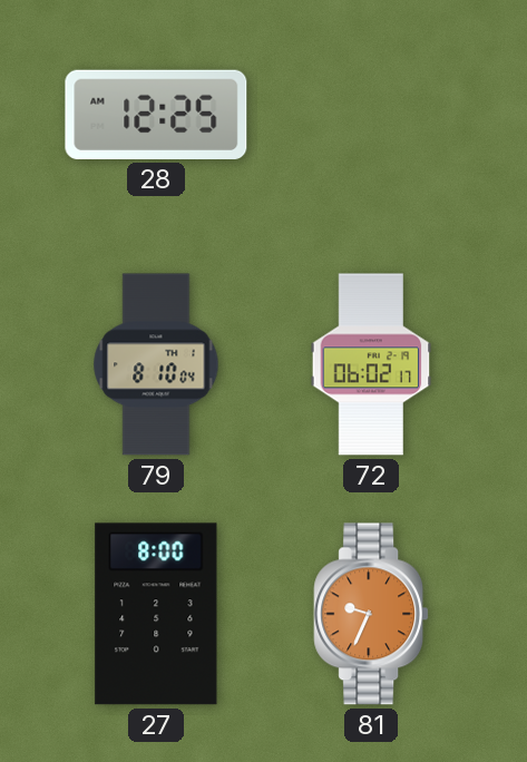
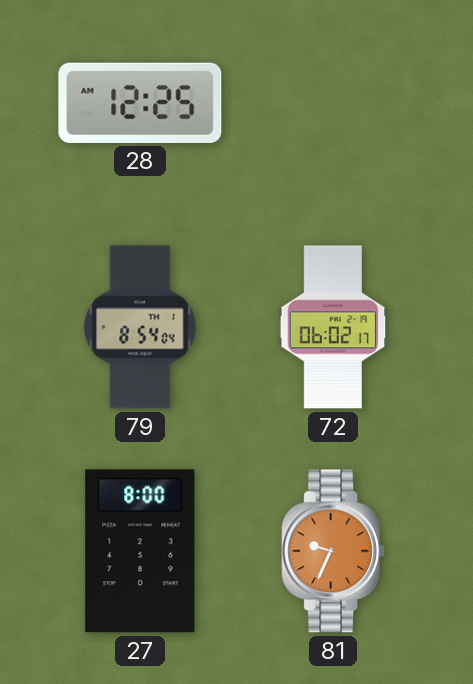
79: 8:10 -> 8:54
